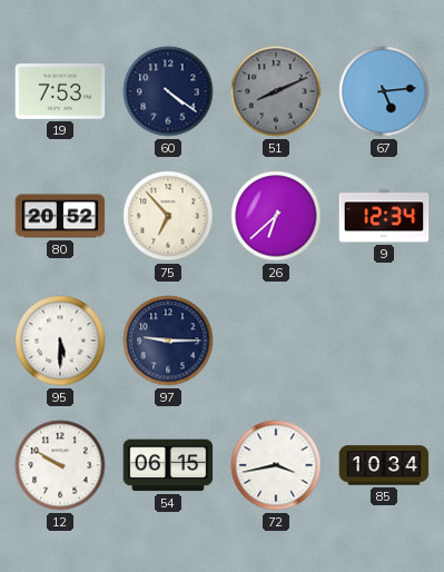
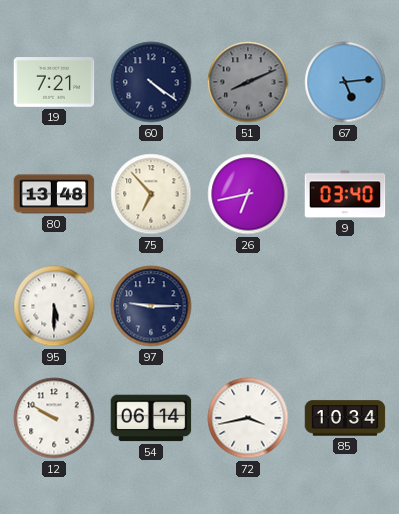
19: 7:53 -> 7:21
80: 20:52 -> 13:48
26: 6:38 -> 6:43
9: 12:34 -> 03:40
54: 06:15 -> 06:14
